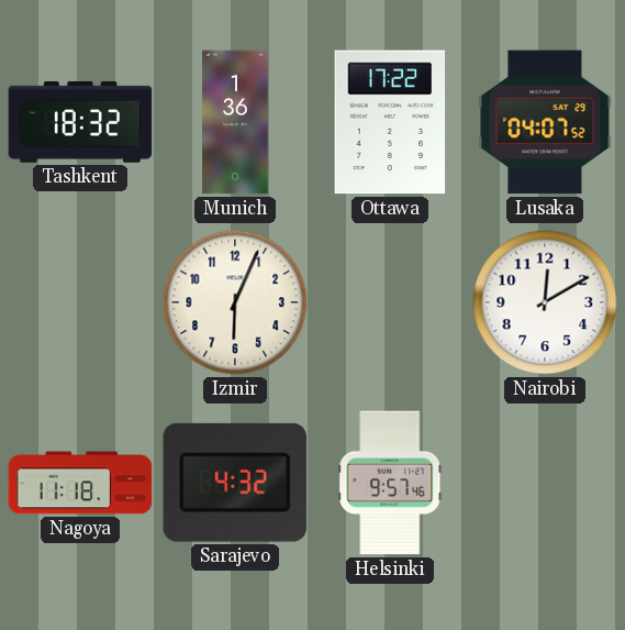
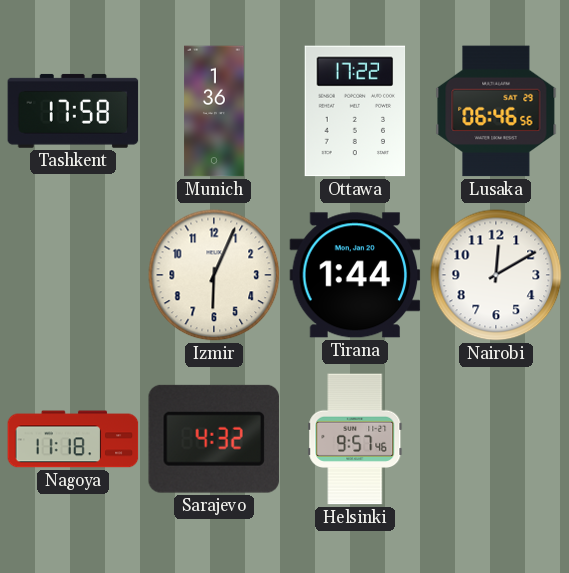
Tashkent: 18:32 -> 17:58
Lusaka: 04:07 -> 06:46
Tirana: none -> 1:44
